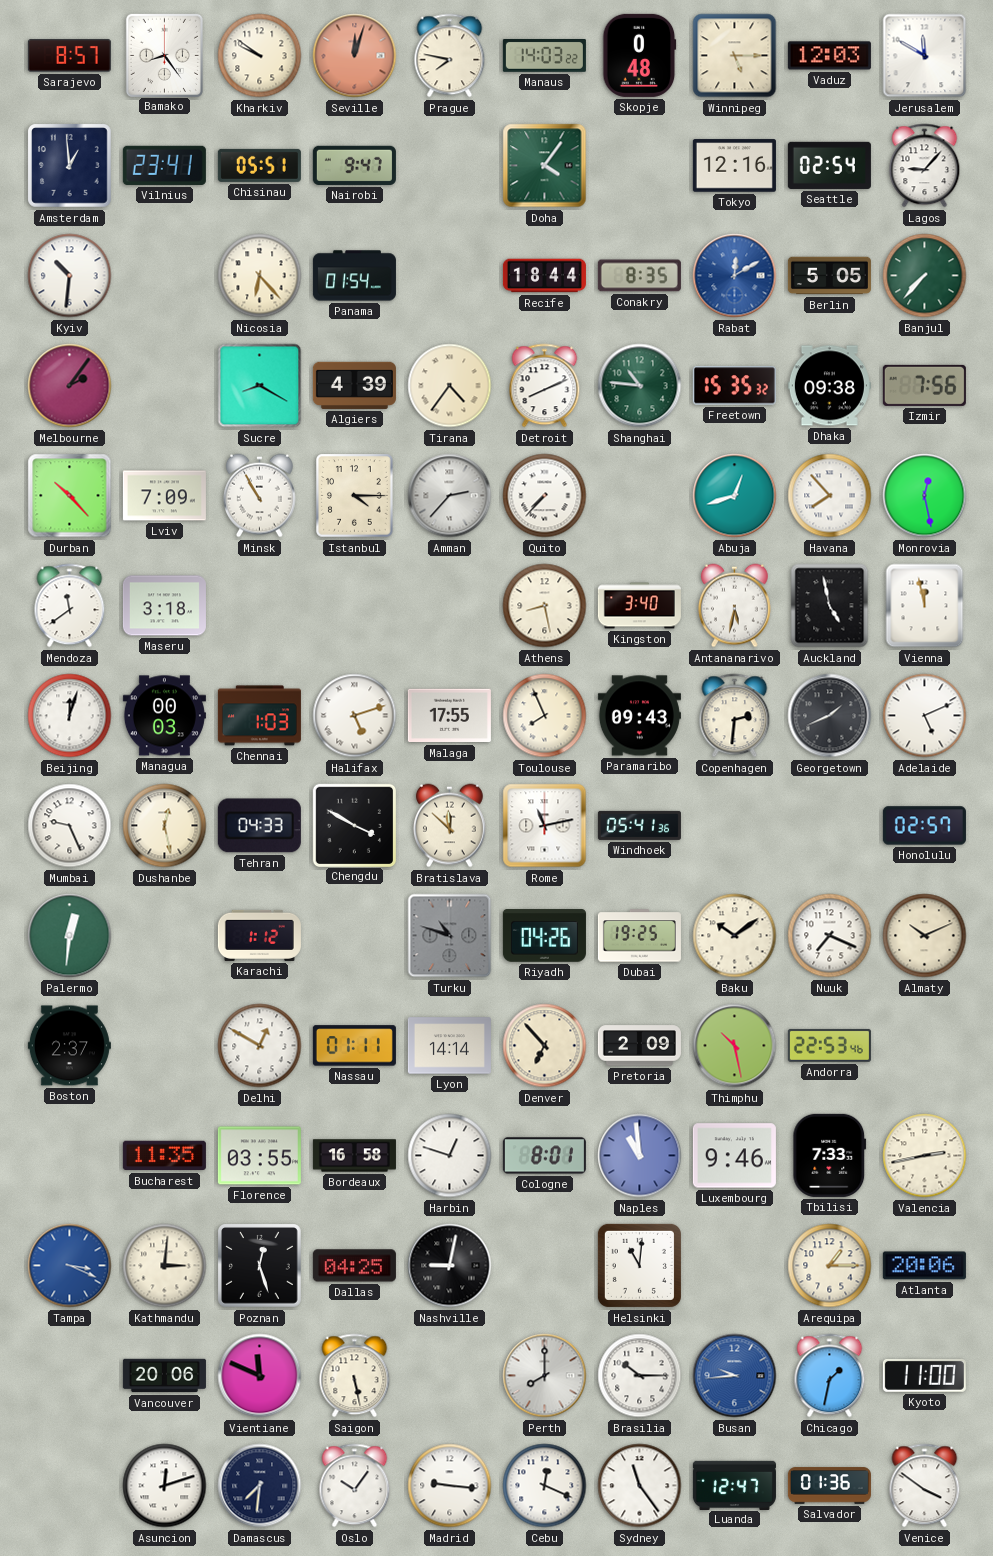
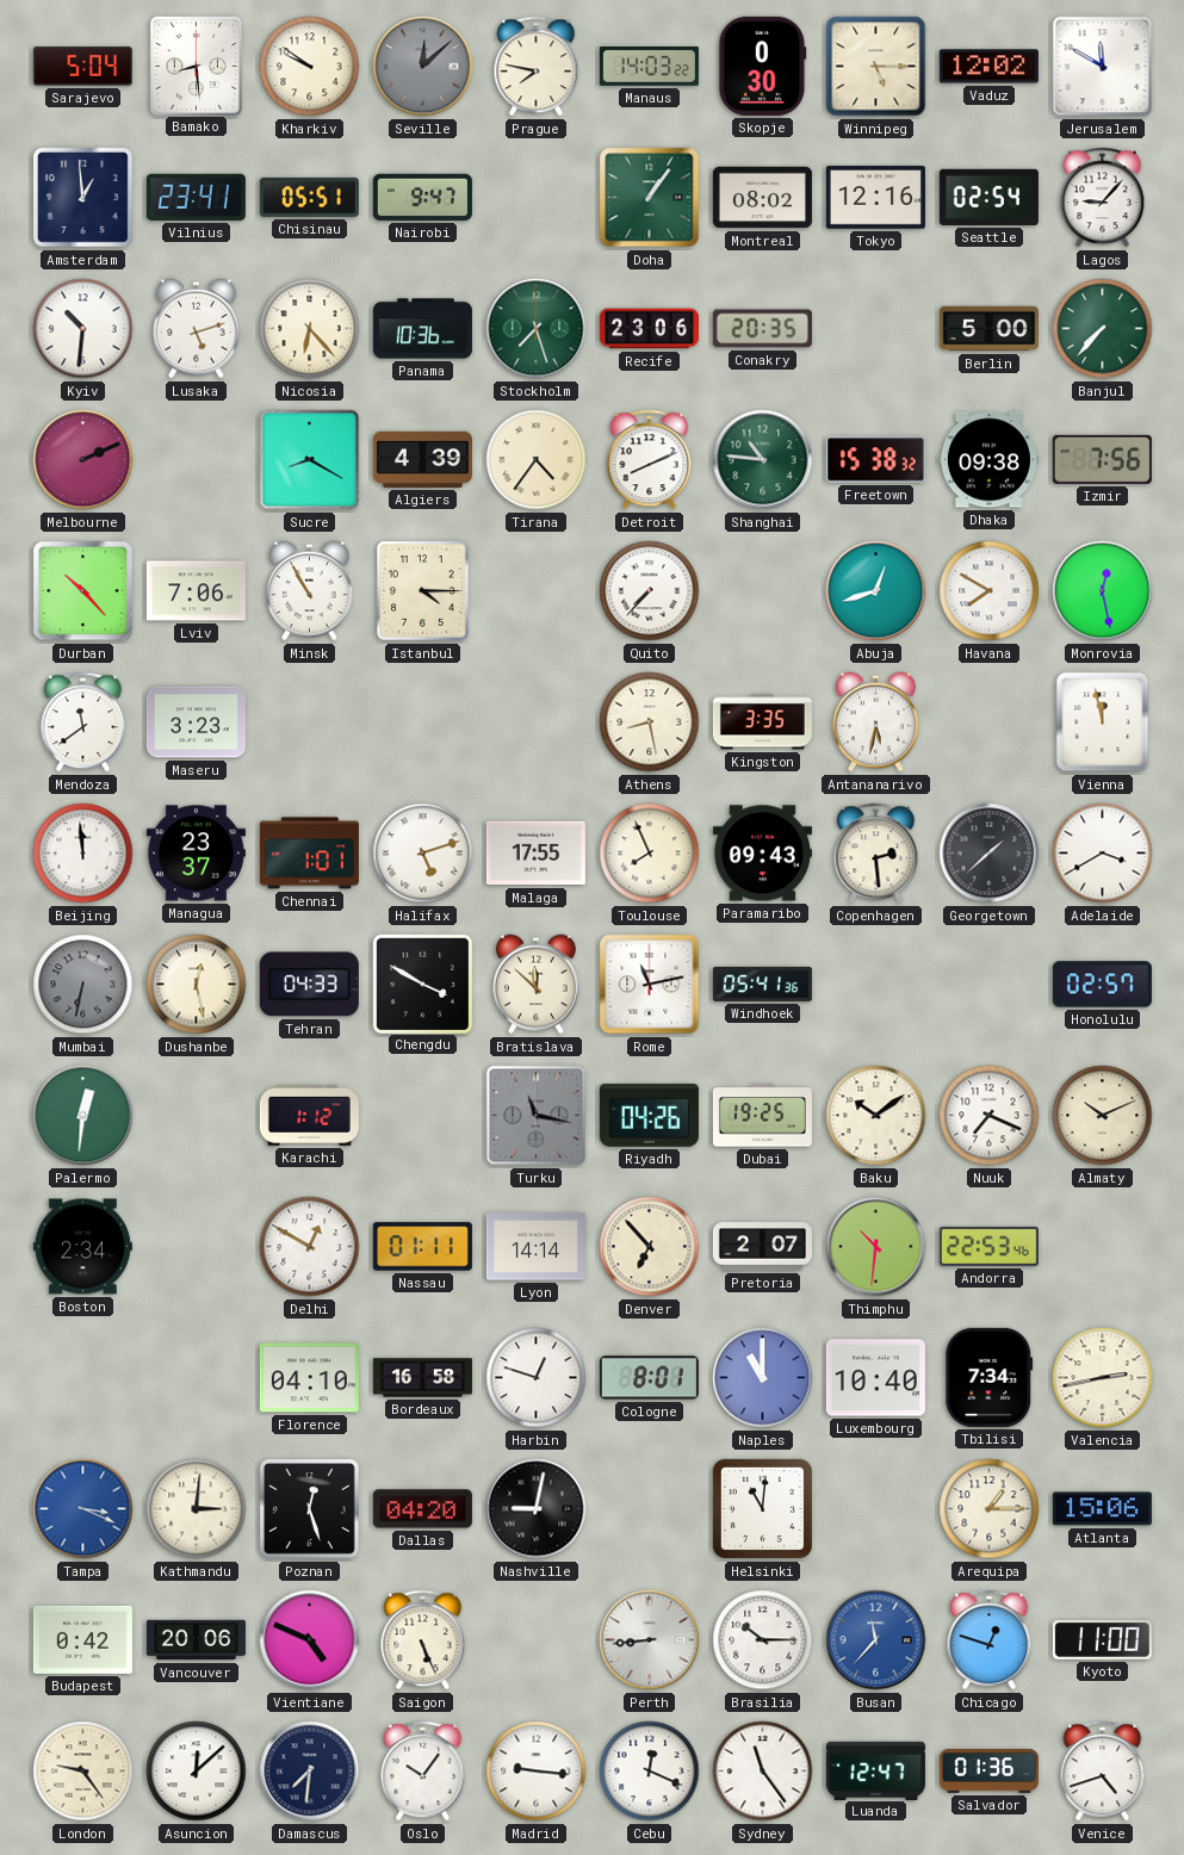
Sarajevo: 8:57 -> 5:04
Bamako: 8:24 -> 8:29
Seville: 12:03 -> 12:08
Seville dial: salmon -> grey
Skopje: 0:48 -> 0:30
Vaduz: 12:03 -> 12:02
Doha: 4:06 -> 1:06
Montreal: none -> 08:02
Lusaka: none -> 5:12
Panama: 01:54 -> 10:36
Stockholm: none -> 7:27
Recife: 18:44 -> 23:06
Conakry: 8:35 -> 20:35
Rabat: 12:10 -> none
Berlin: 5:05 -> 5:00
Melbourne: 2:06 -> 2:11
Freetown: 15:35 -> 15:38
Lviv: 7:09 -> 7:06
Amman: 2:37 -> none
Havana: 7:53 -> 7:50
Maseru: 3:18 -> 3:23
Kingston: 3:40 -> 3:35
Auckland: 4:58 -> none
Beijing: 12:03 -> 11:59
Managua: 00:03 -> 23:37
Chennai: 1:03 -> 1:01
Copenhagen: 2:31 -> 2:29
Georgetown: 1:41 -> 1:38
Adelaide: 5:11 -> 3:40
Mumbai: 9:26 -> 6:32
Mumbai dial: white -> grey
Turku: 10:48 -> 11:17
Boston: 2:37 -> 2:34
Pretoria: 2:09 -> 2:07
Thimphu: 10:28 -> 10:31
Bucharest: 11:35 -> none
Florence: 03:55 -> 04:10
Naples: 10:59 -> 11:00
Luxembourg: 9:46 -> 10:40
Tbilisi: 7:33 -> 7:34
Dallas: 04:25 -> 04:20
Atlanta: 20:06 -> 15:06
Budapest: none -> 0:42
Vientiane: 11:49 -> 4:49
Saigon: 5:28 -> 5:26
Perth: 8:00 -> 8:44
Busan: 9:44 -> 11:37
Chicago: 1:32 -> 12:48
London: none -> 9:24
Asuncion: 12:12 -> 12:08
Venice: 3:51 -> 4:42
